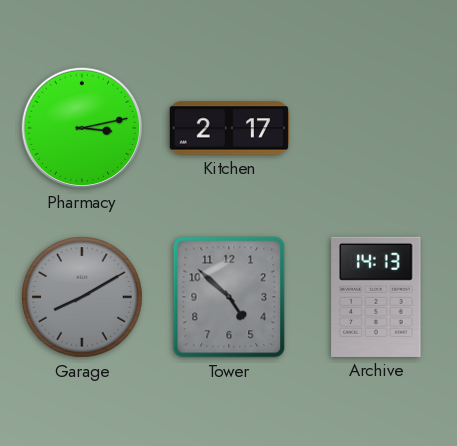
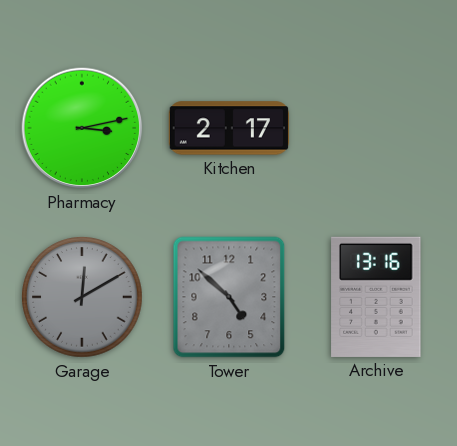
Garage: 8:10 -> 12:10
Archive: 14:13 -> 13:16
